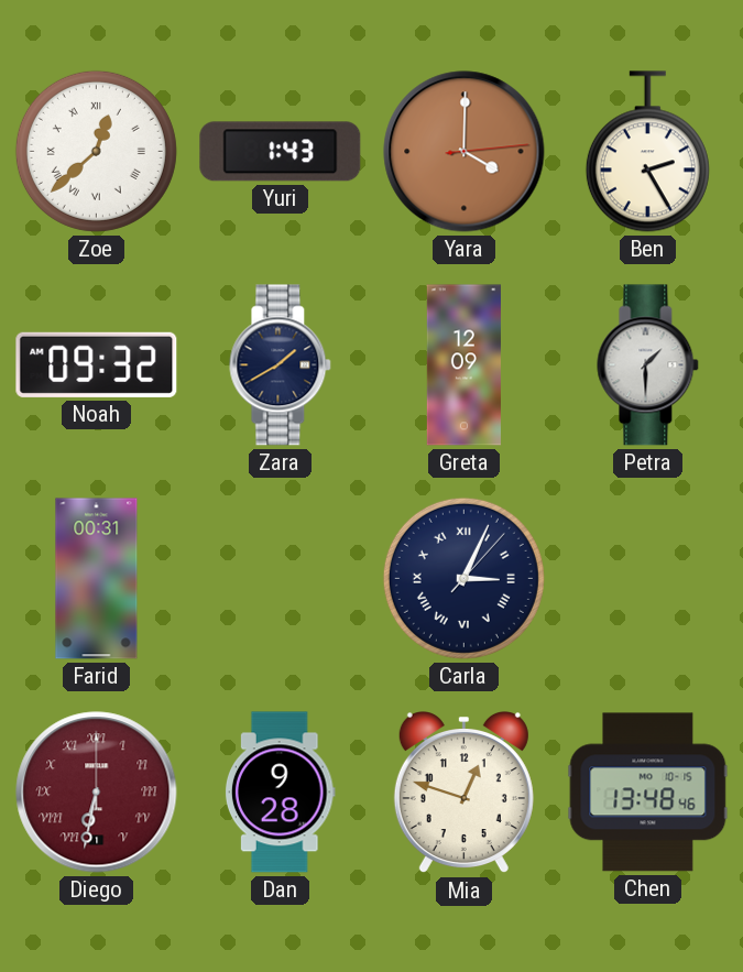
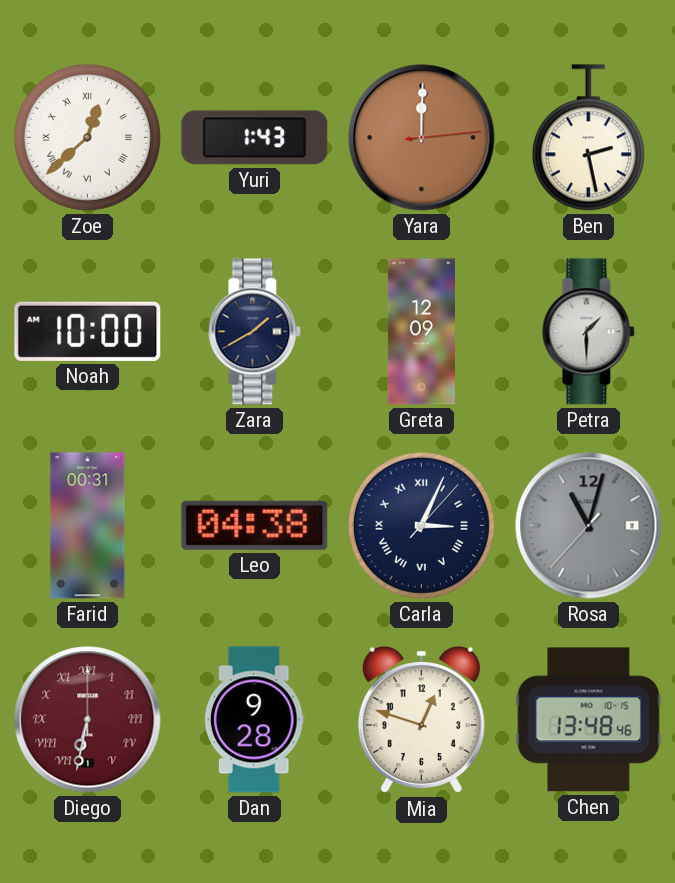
Yara: 4:00 -> 12:00
Ben: 2:25 -> 2:28
Noah: 09:32 -> 10:00
Leo: none -> 04:38
Rosa: none -> 11:02
